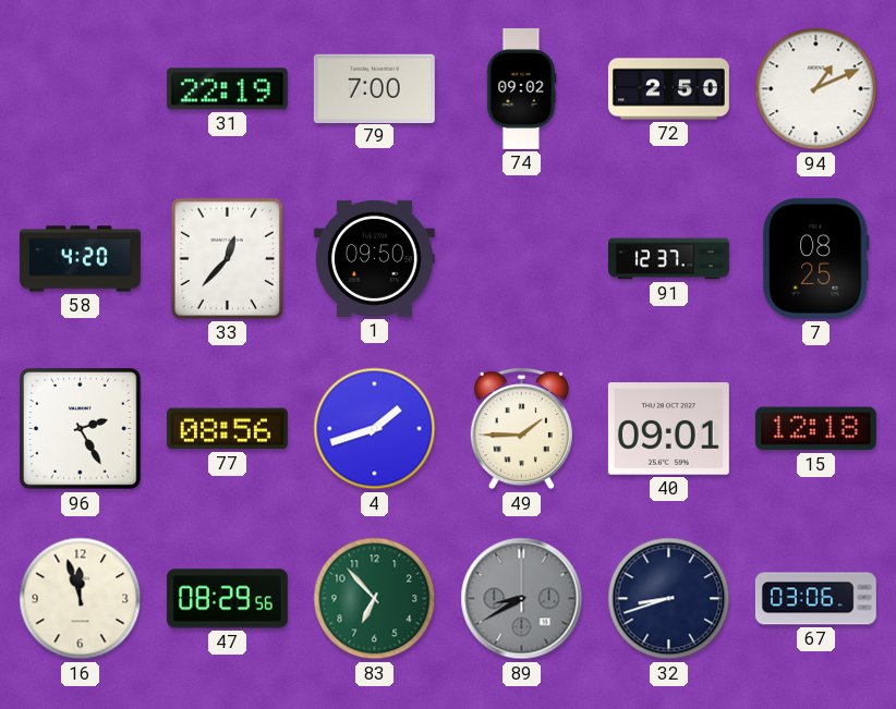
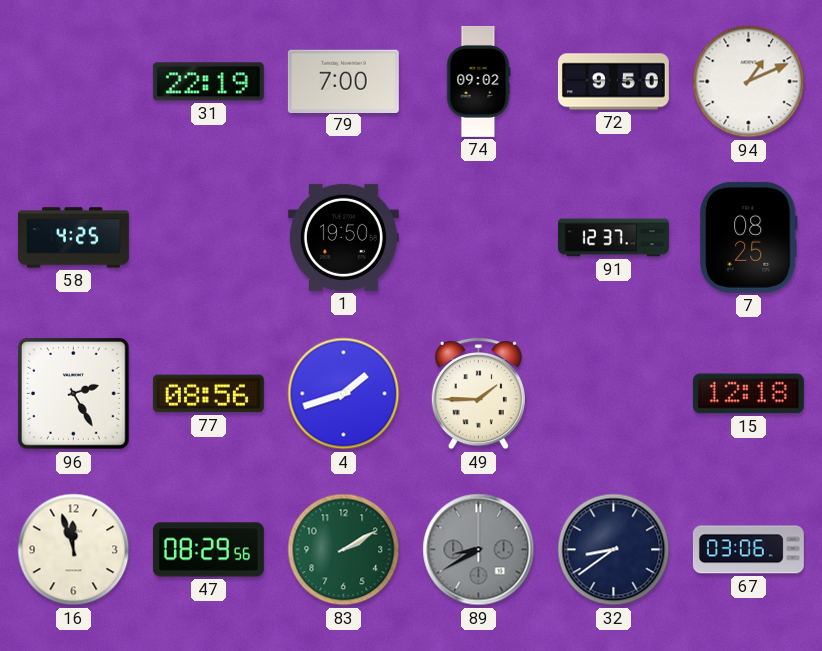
72: 2:50 -> 9:50
58: 4:20 -> 4:25
33: 12:37 -> none
1: 09:50 -> 19:50
40: 09:01 -> none
83: 6:53 -> 2:10
32: 8:42 -> 8:39
